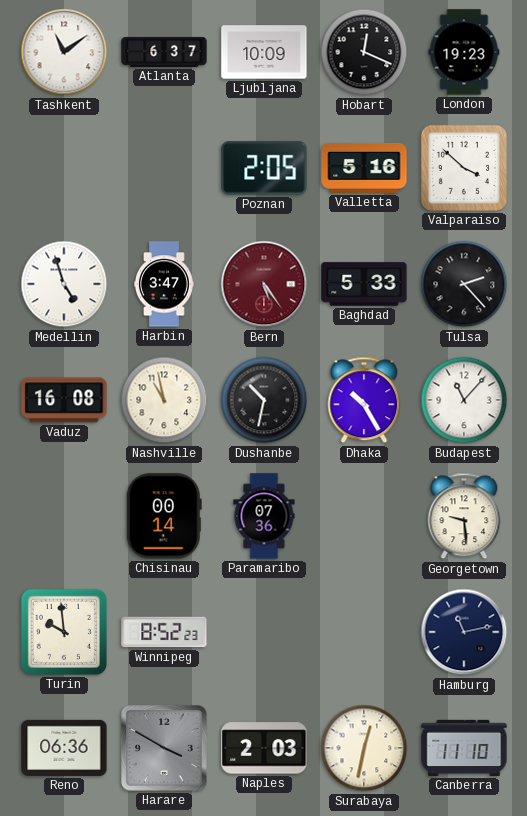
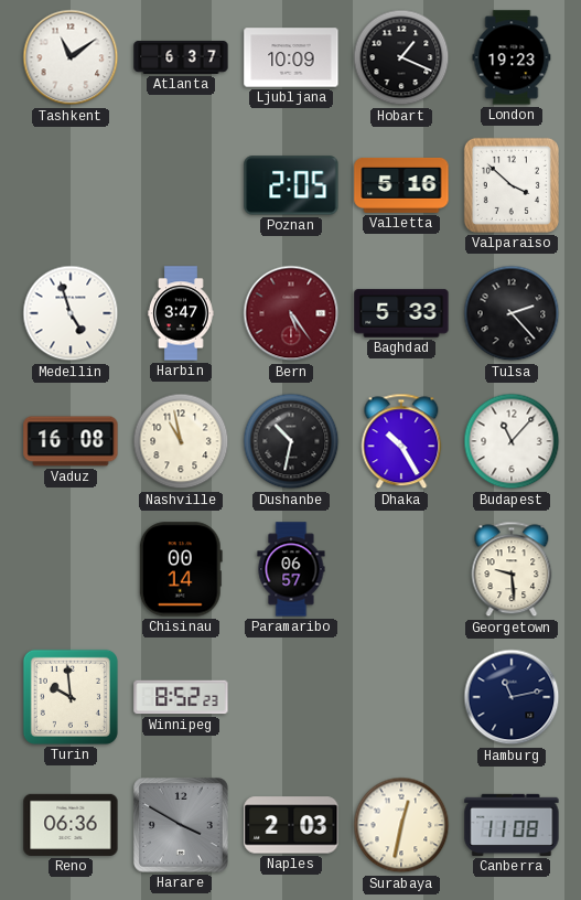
Hobart: 12:19 -> 1:19
Paramaribo: 07:36 -> 06:57
Canberra: 11:10 -> 11:08
